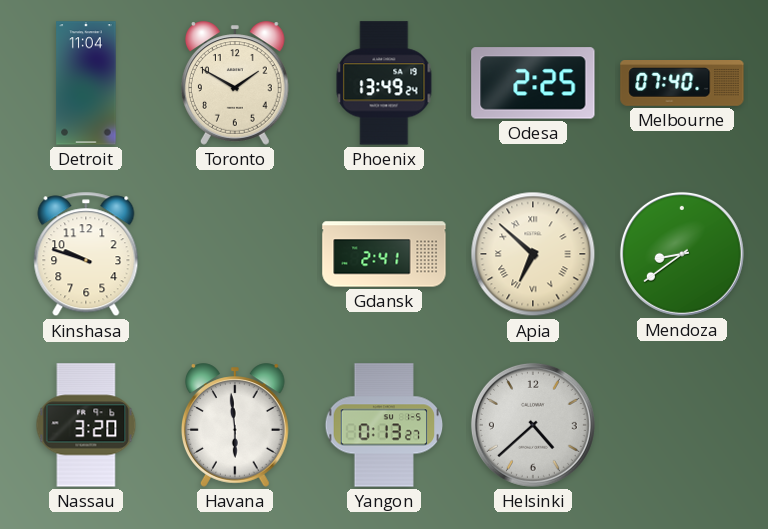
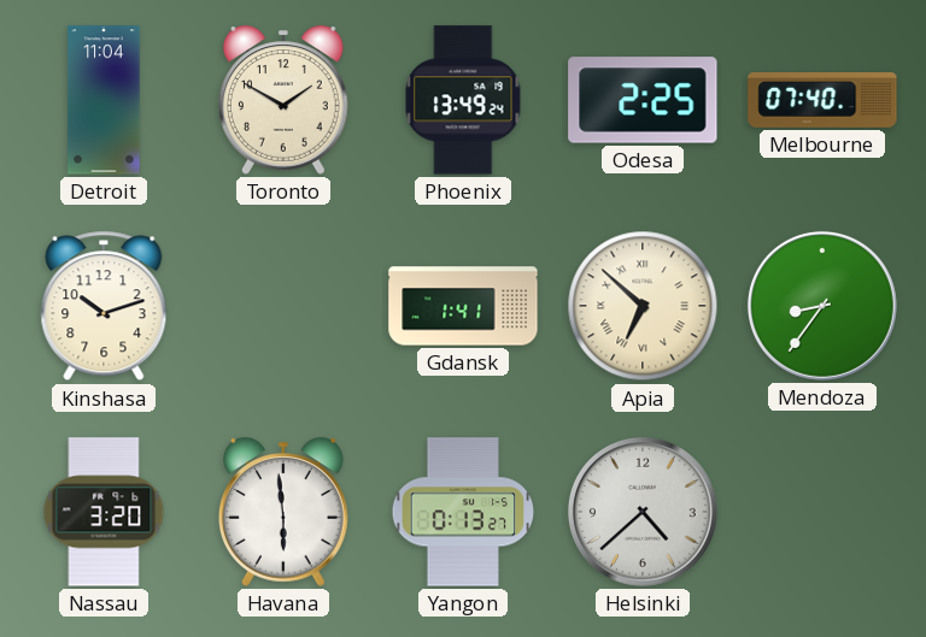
Kinshasa: 9:48 -> 10:12
Gdansk: 2:41 -> 1:41
Mendoza: 8:39 -> 8:36
